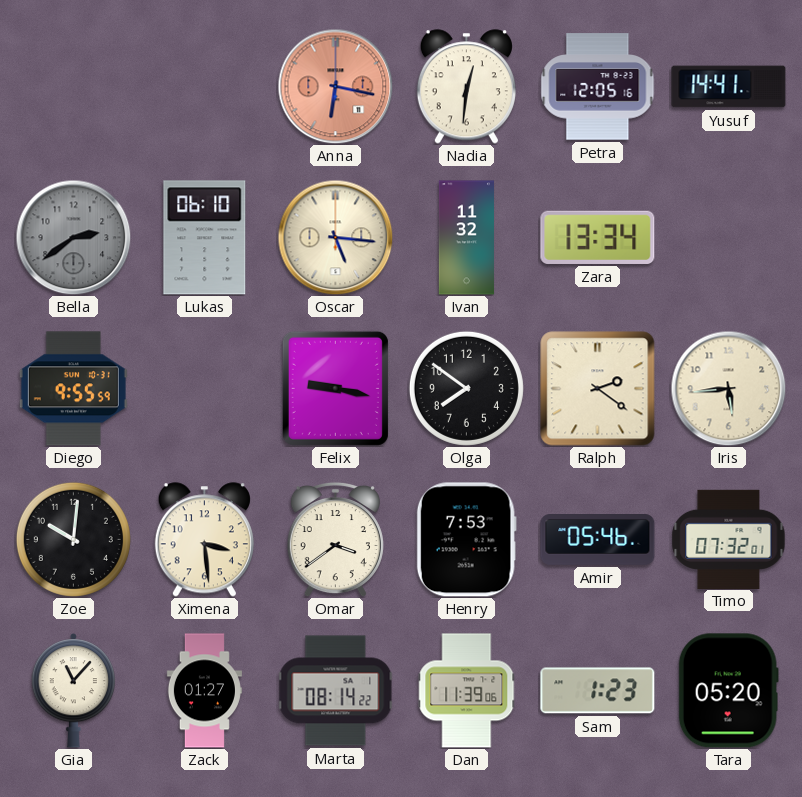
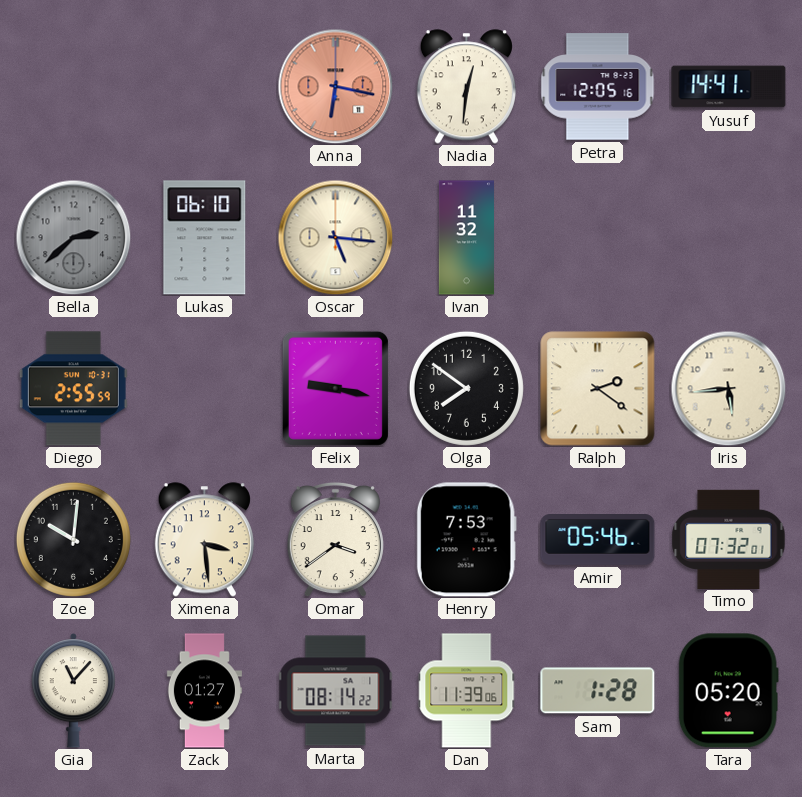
Bella: 2:39 -> 2:38
Zara: 13:34 -> none
Diego: 9:55 -> 2:55
Sam: 1:23 -> 1:28
